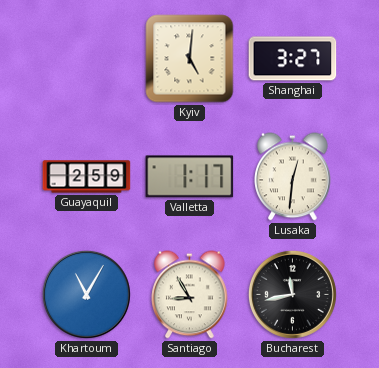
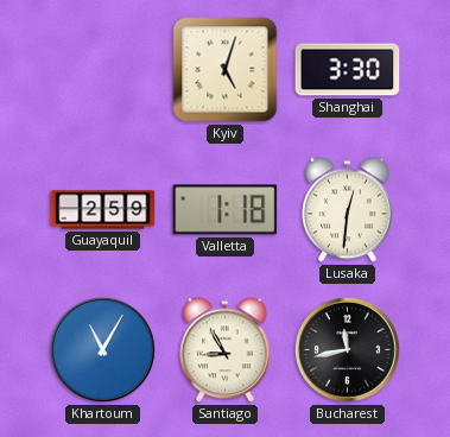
Kyiv: 5:01 -> 5:03
Shanghai: 3:27 -> 3:30
Valletta: 1:17 -> 1:18
